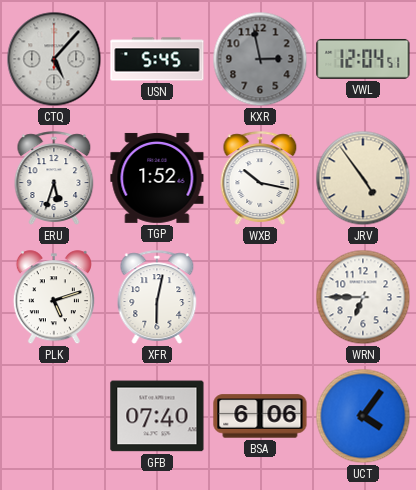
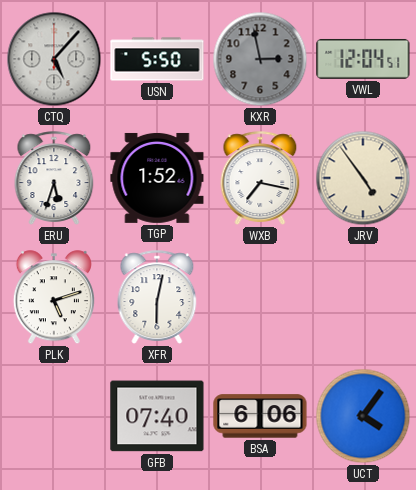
USN: 5:45 -> 5:50
WXB: 10:17 -> 7:17
WRN: 6:45 -> none
